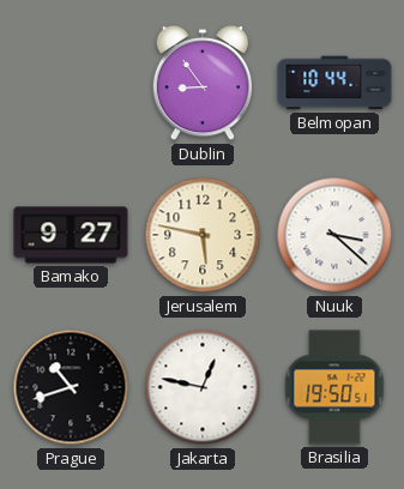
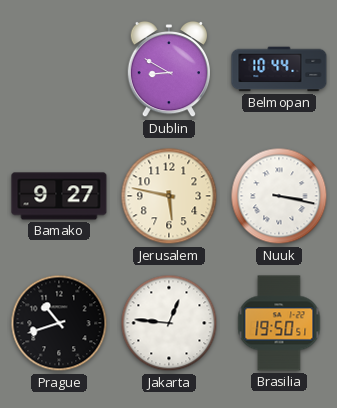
Dublin: 8:54 -> 8:50
Nuuk: 3:22 -> 3:17
Jakarta: 12:47 -> 12:46
